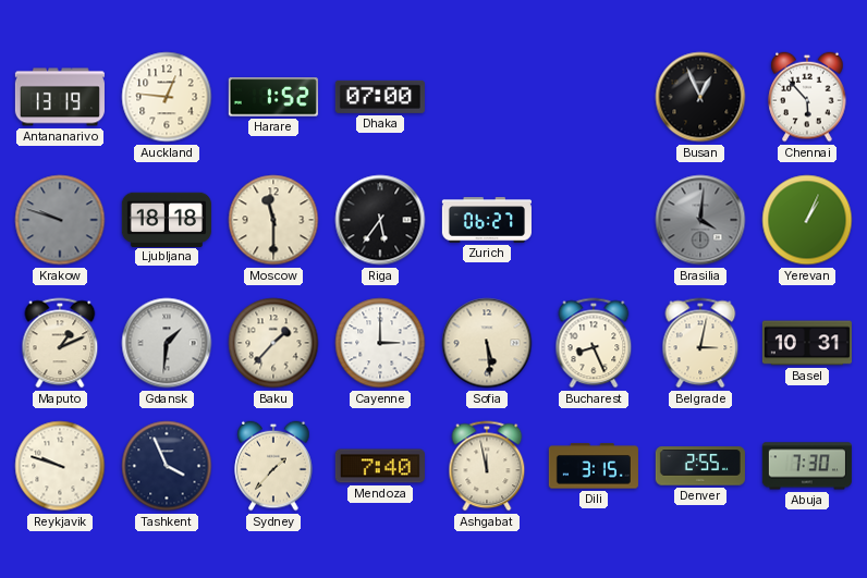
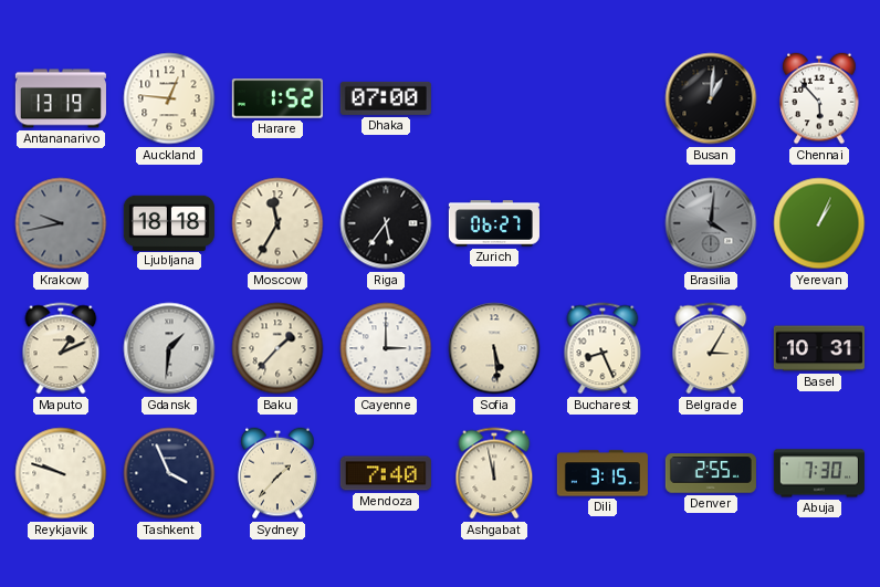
Busan: 12:56 -> 1:01
Krakow: 9:48 -> 9:43
Moscow: 11:30 -> 11:35
Belgrade: 3:02 -> 3:05
